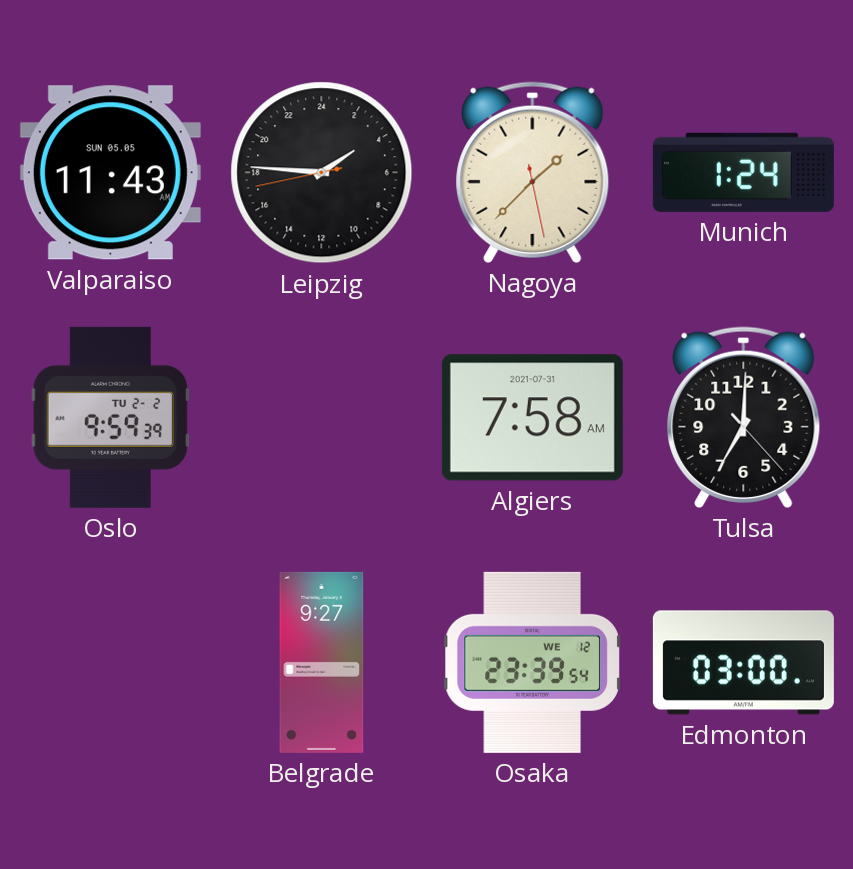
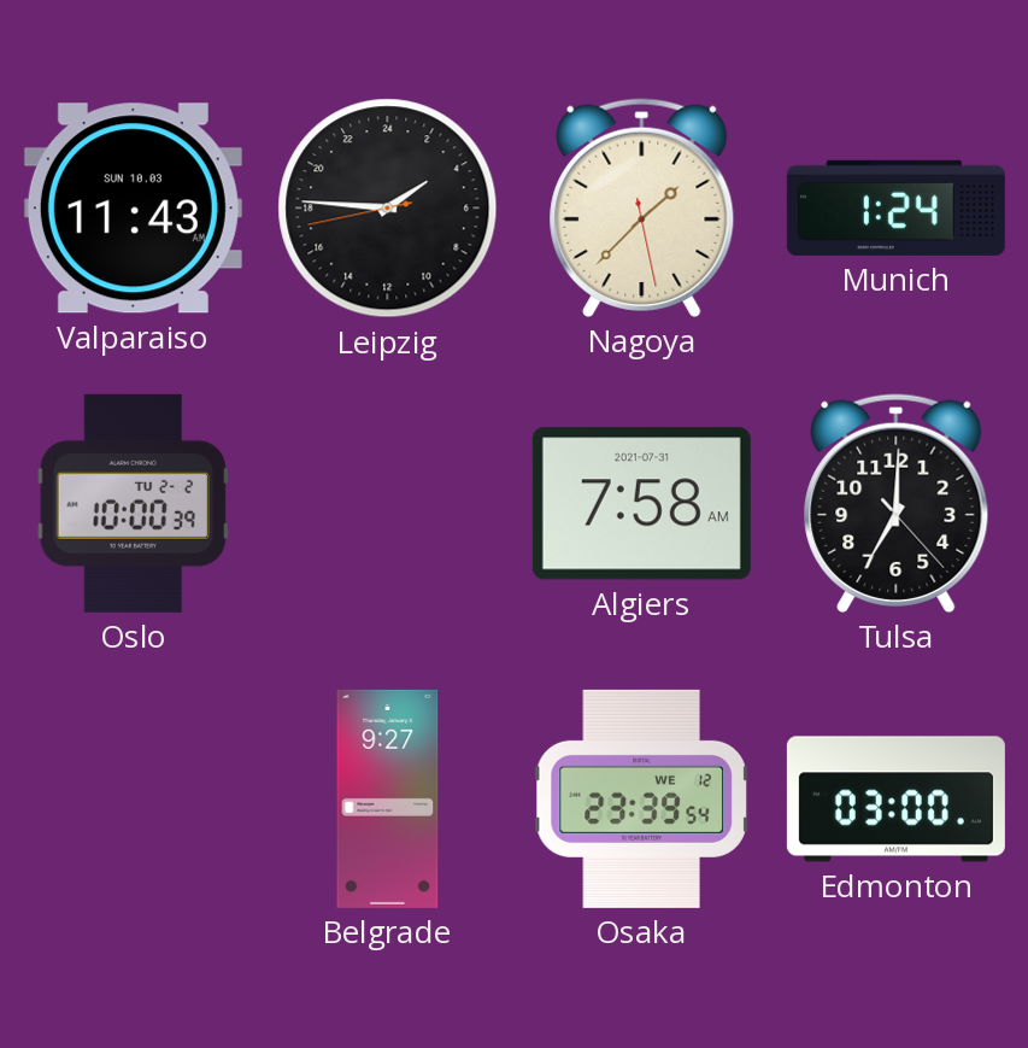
Valparaiso date: SUN 05.05 -> SUN 10.03
Oslo: 9:59 -> 10:00
